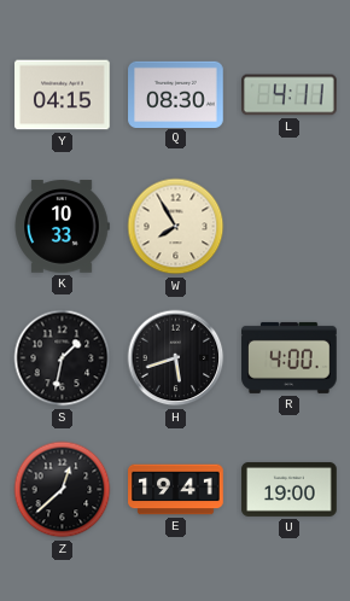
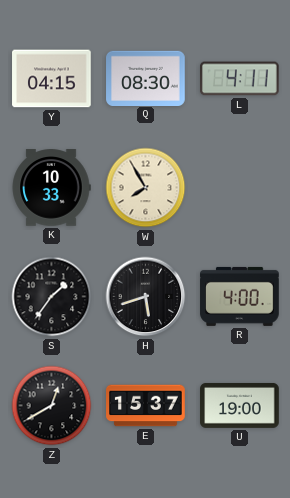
S: 1:32 -> 1:36
Z: 12:38 -> 12:40
E: 19:41 -> 15:37
